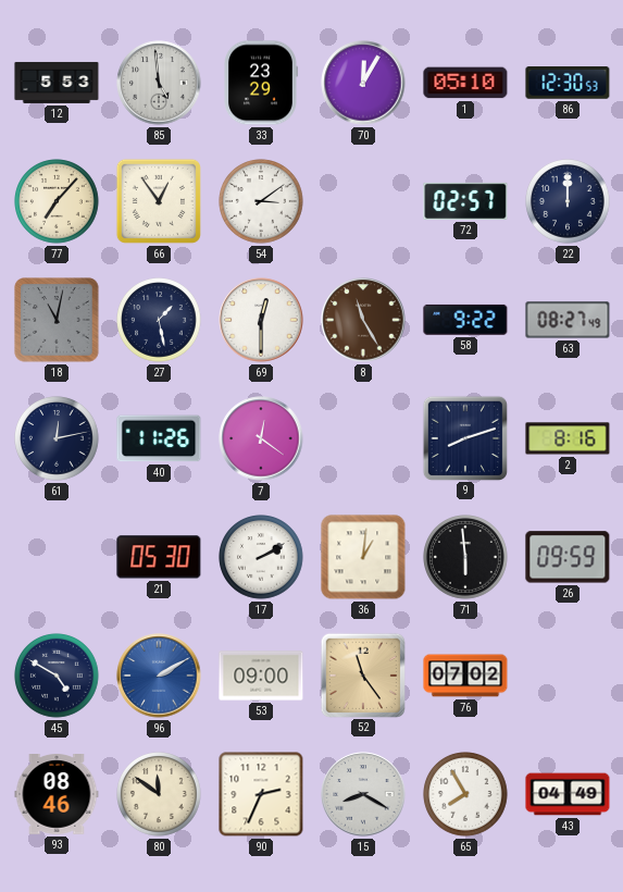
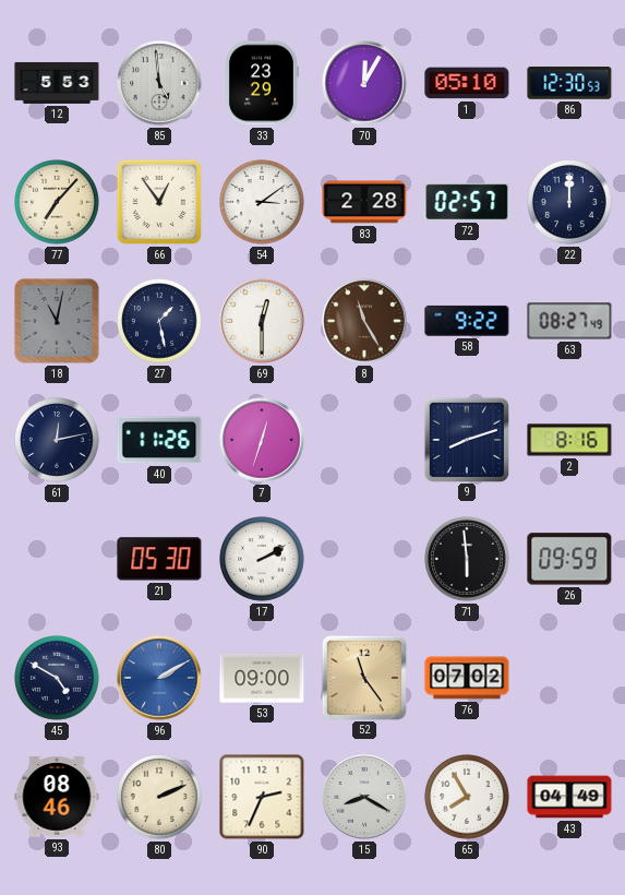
83: none -> 2:28
7: 12:21 -> 12:33
36: 1:01 -> none
80: 11:51 -> 2:11
